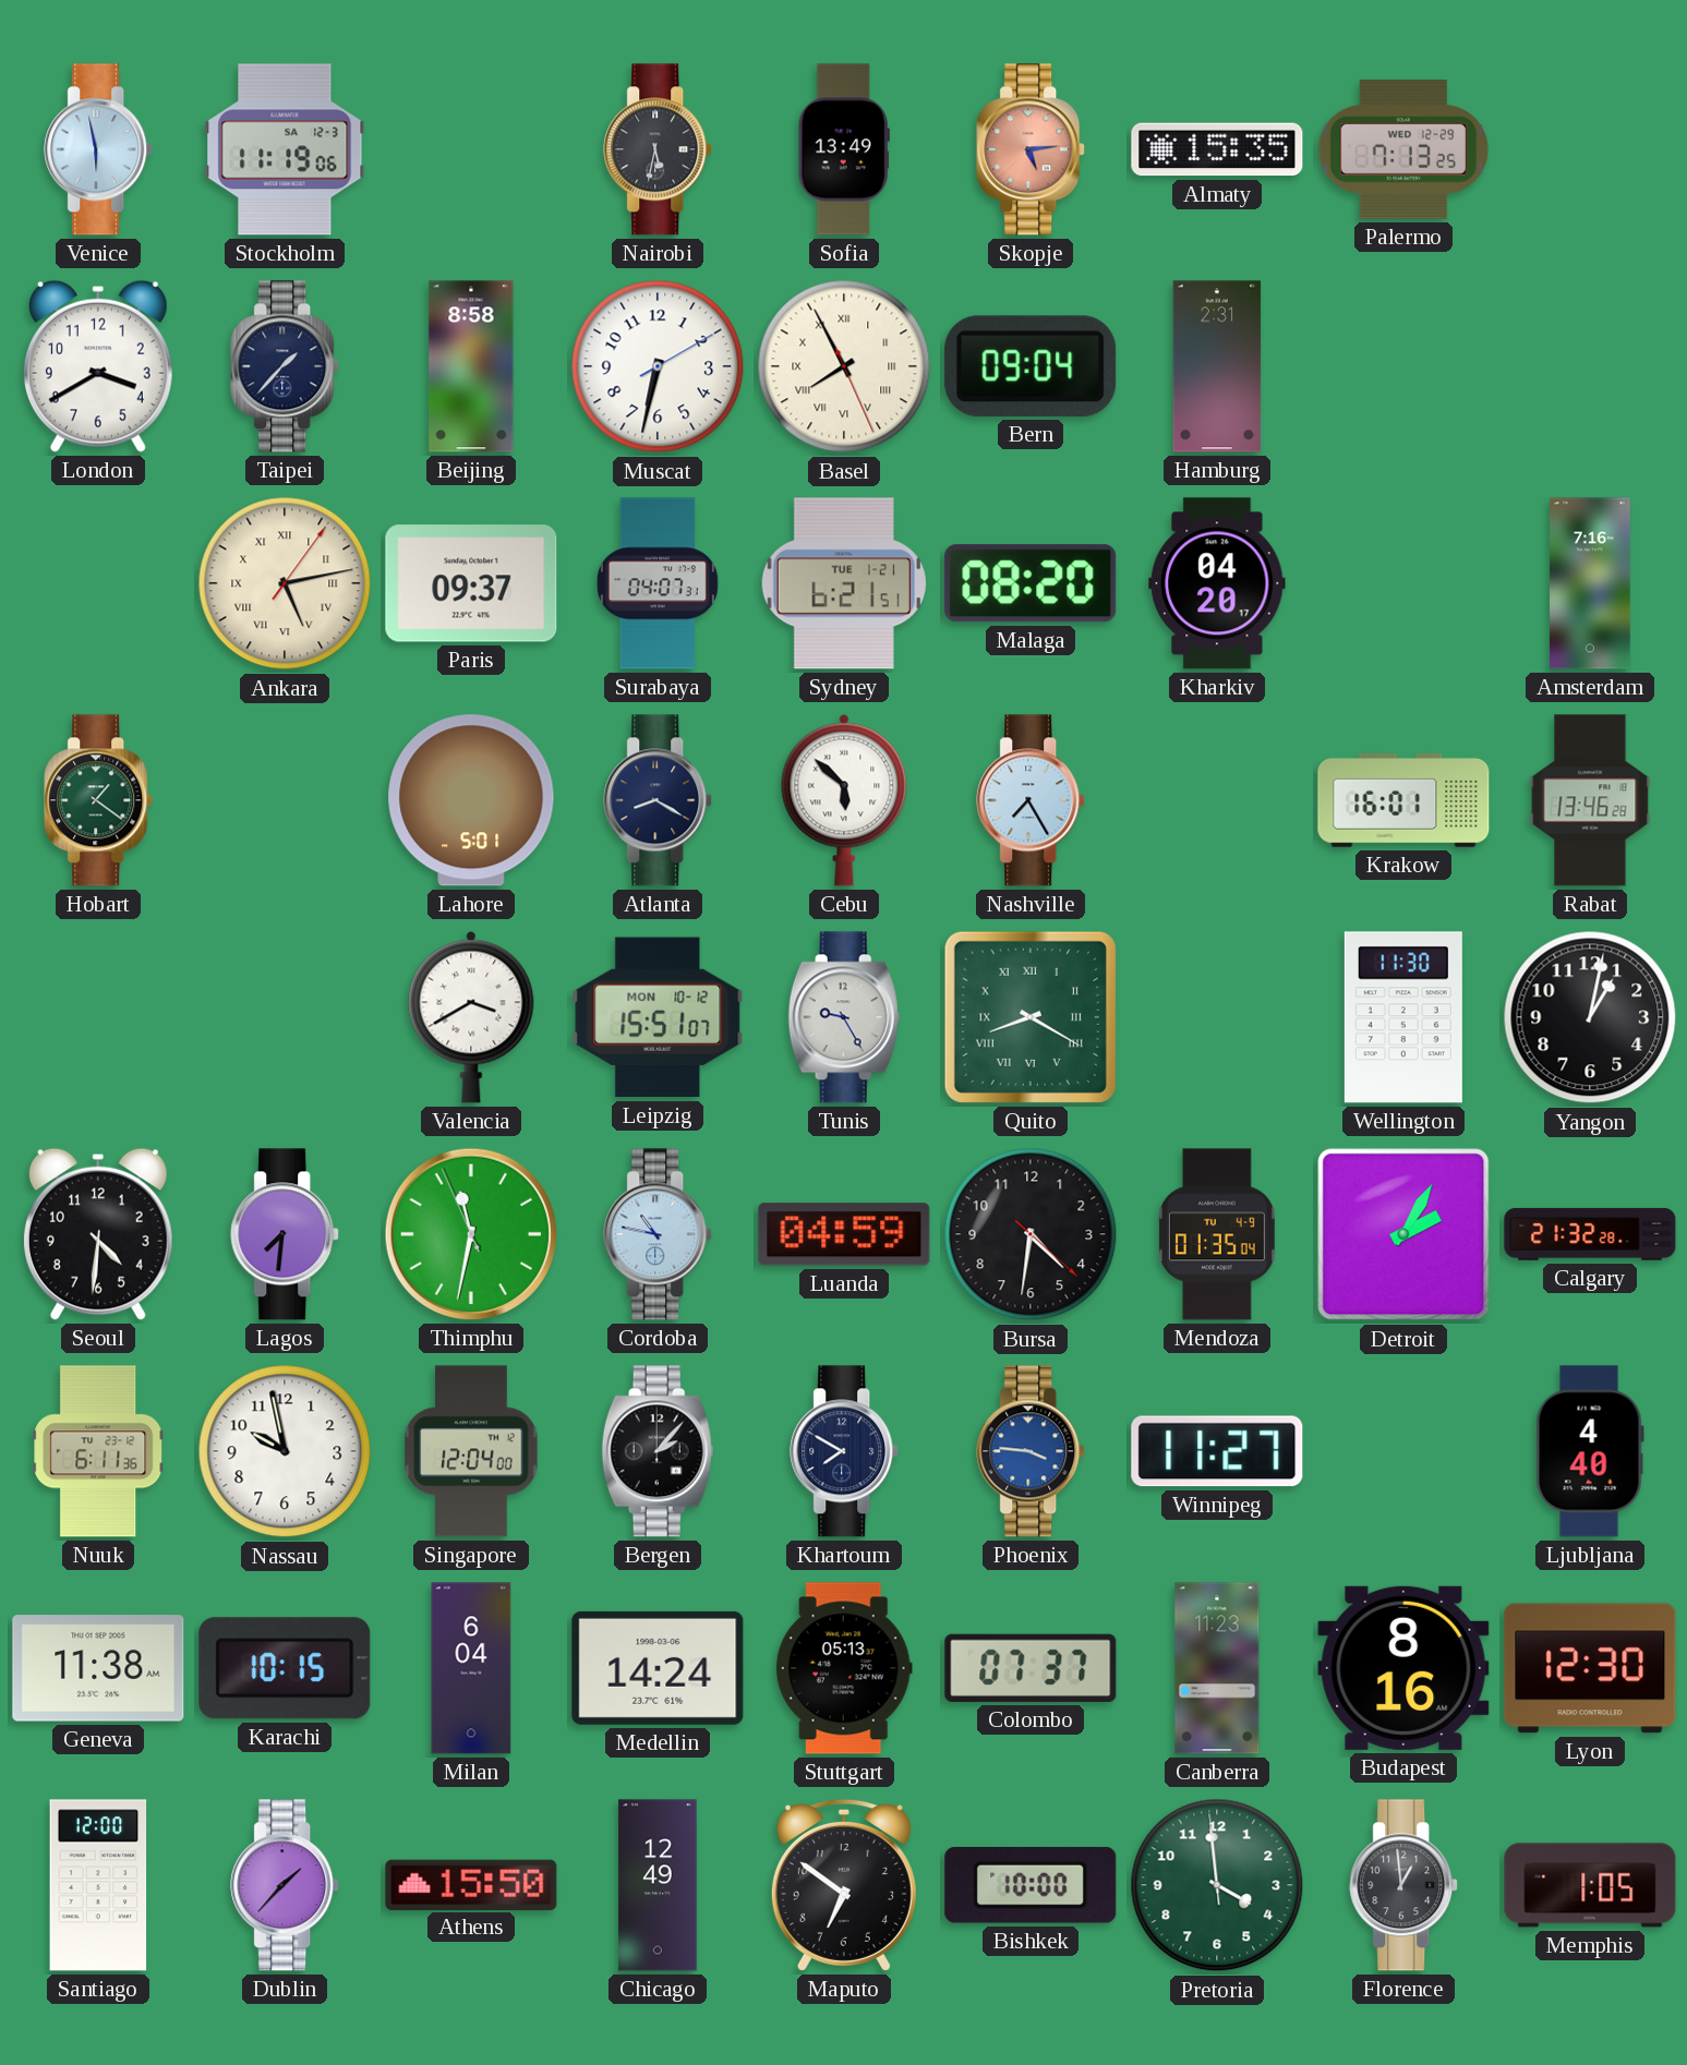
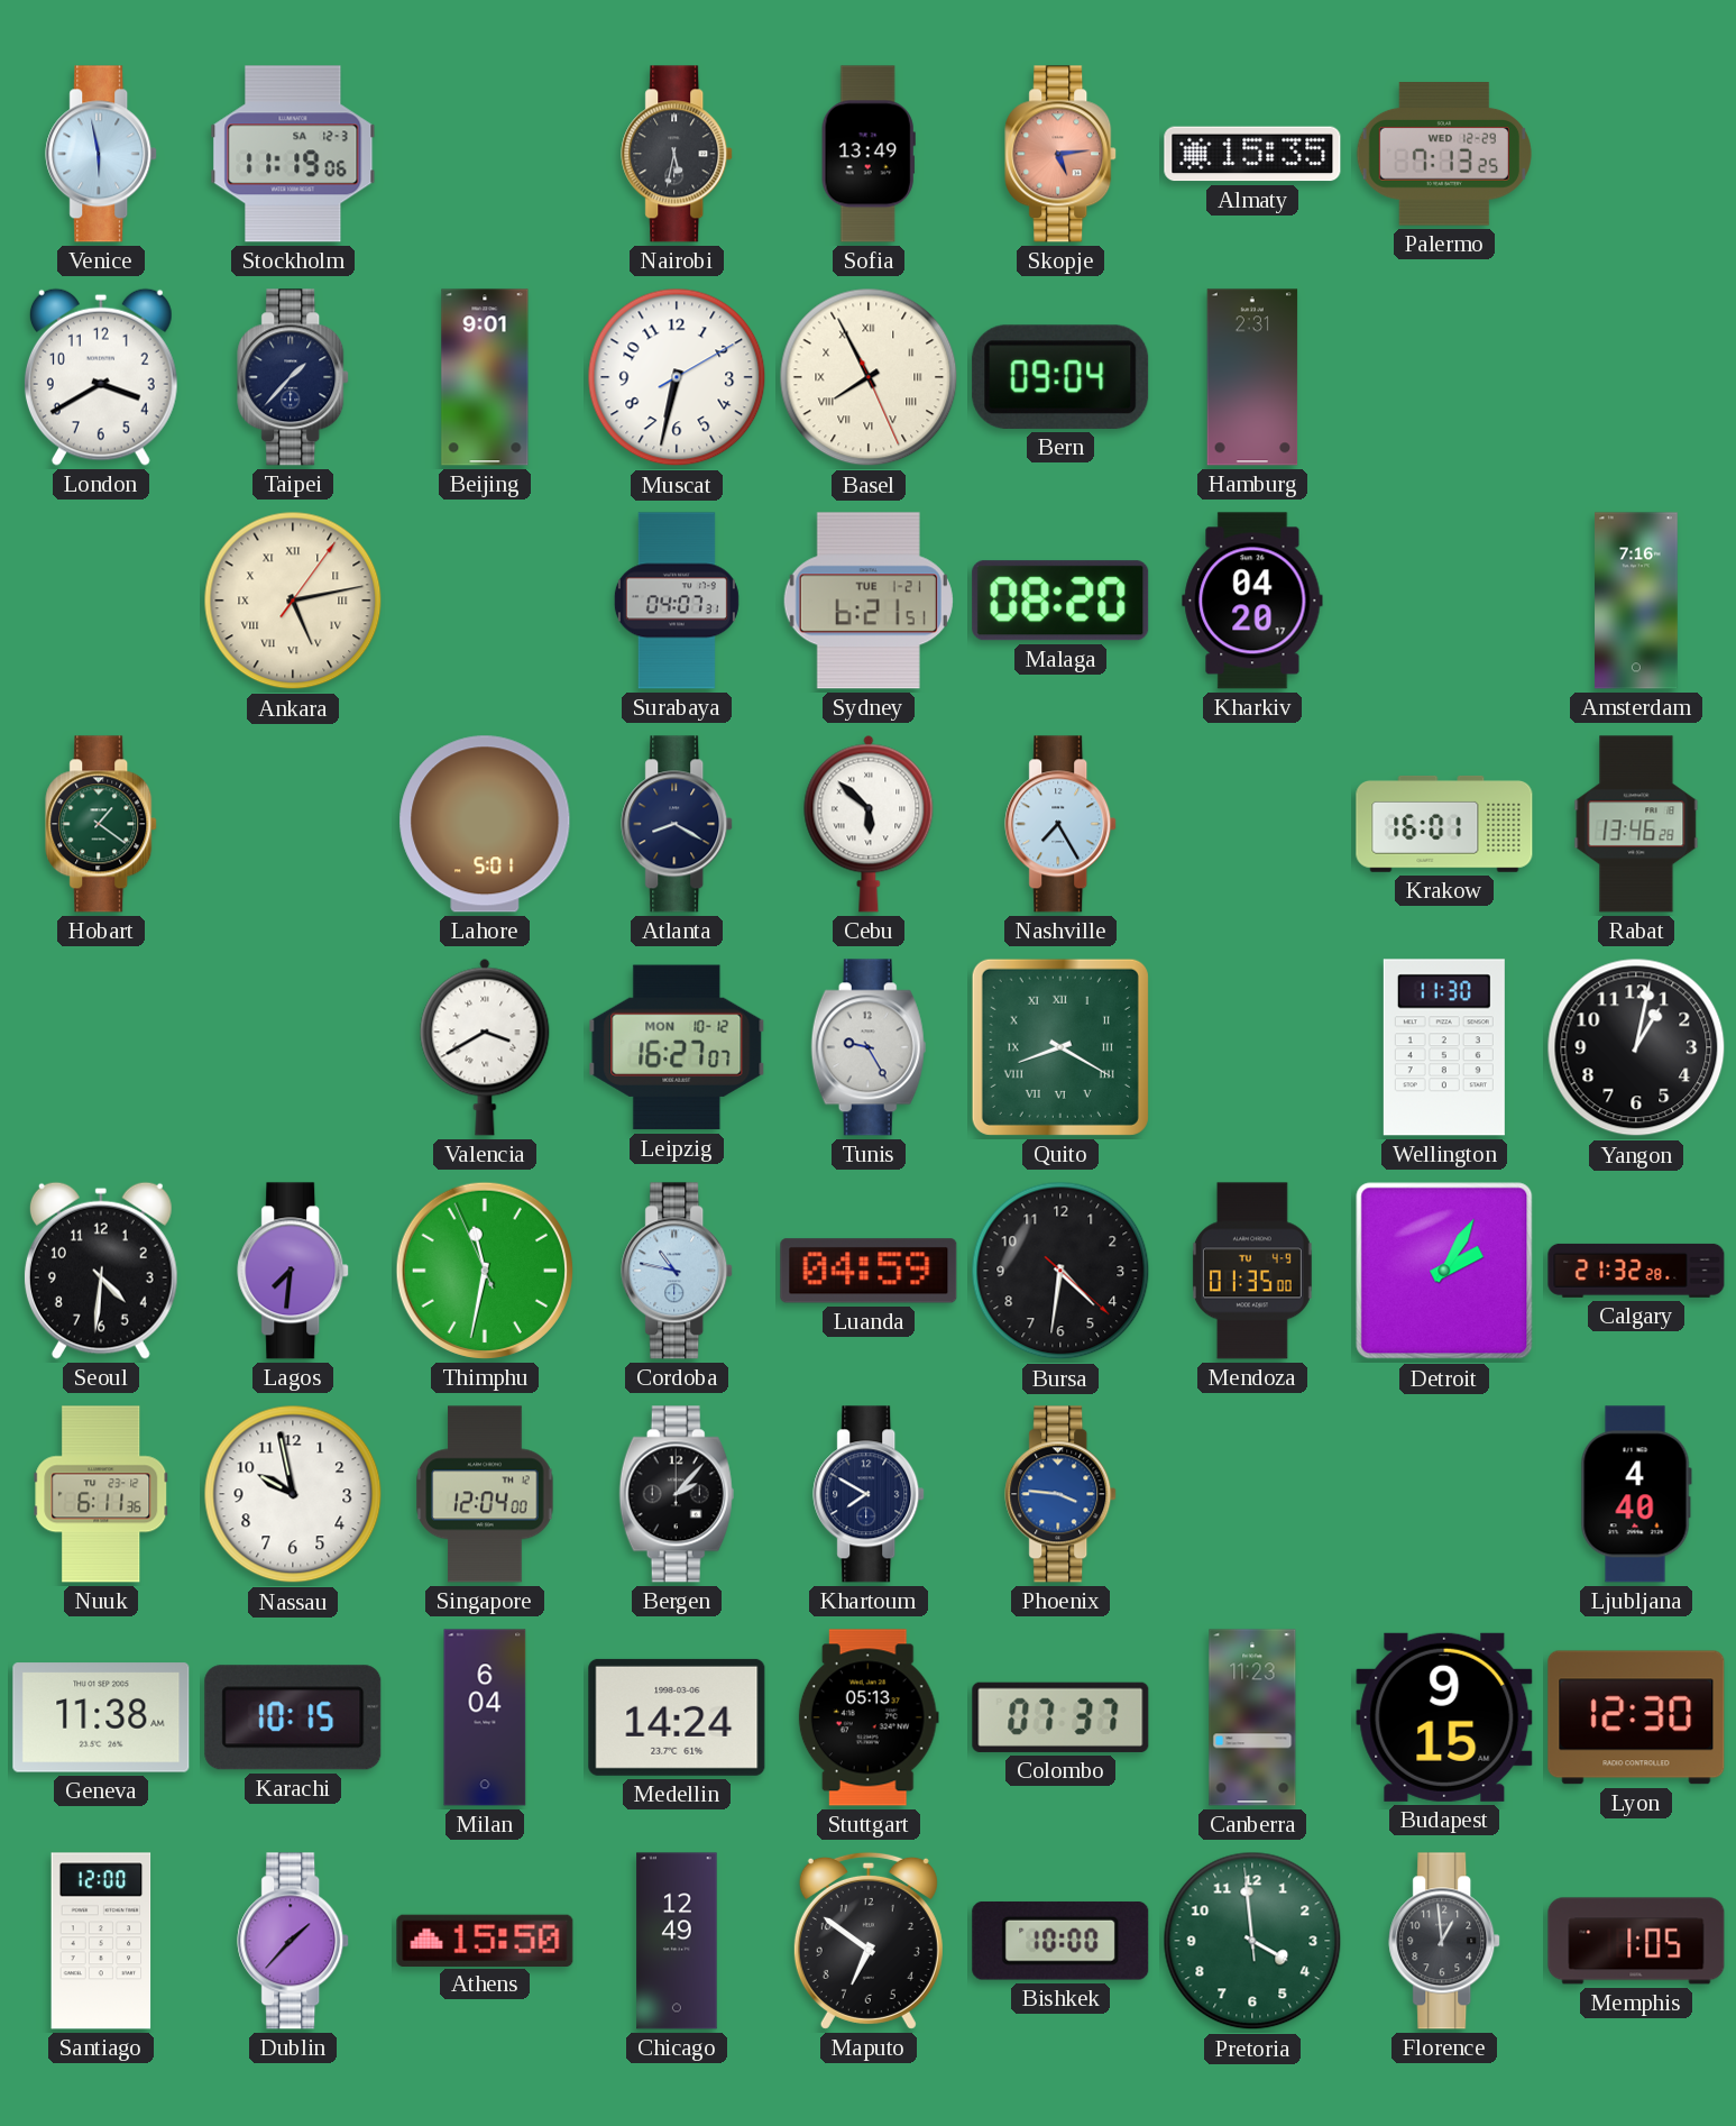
Beijing: 8:58 -> 9:01
Paris: 09:37 -> none
Leipzig: 15:51 -> 16:27
Mendoza: 01:35:04 -> 01:35:00
Winnipeg: 11:27 -> none
Budapest: 8:16 -> 9:15
